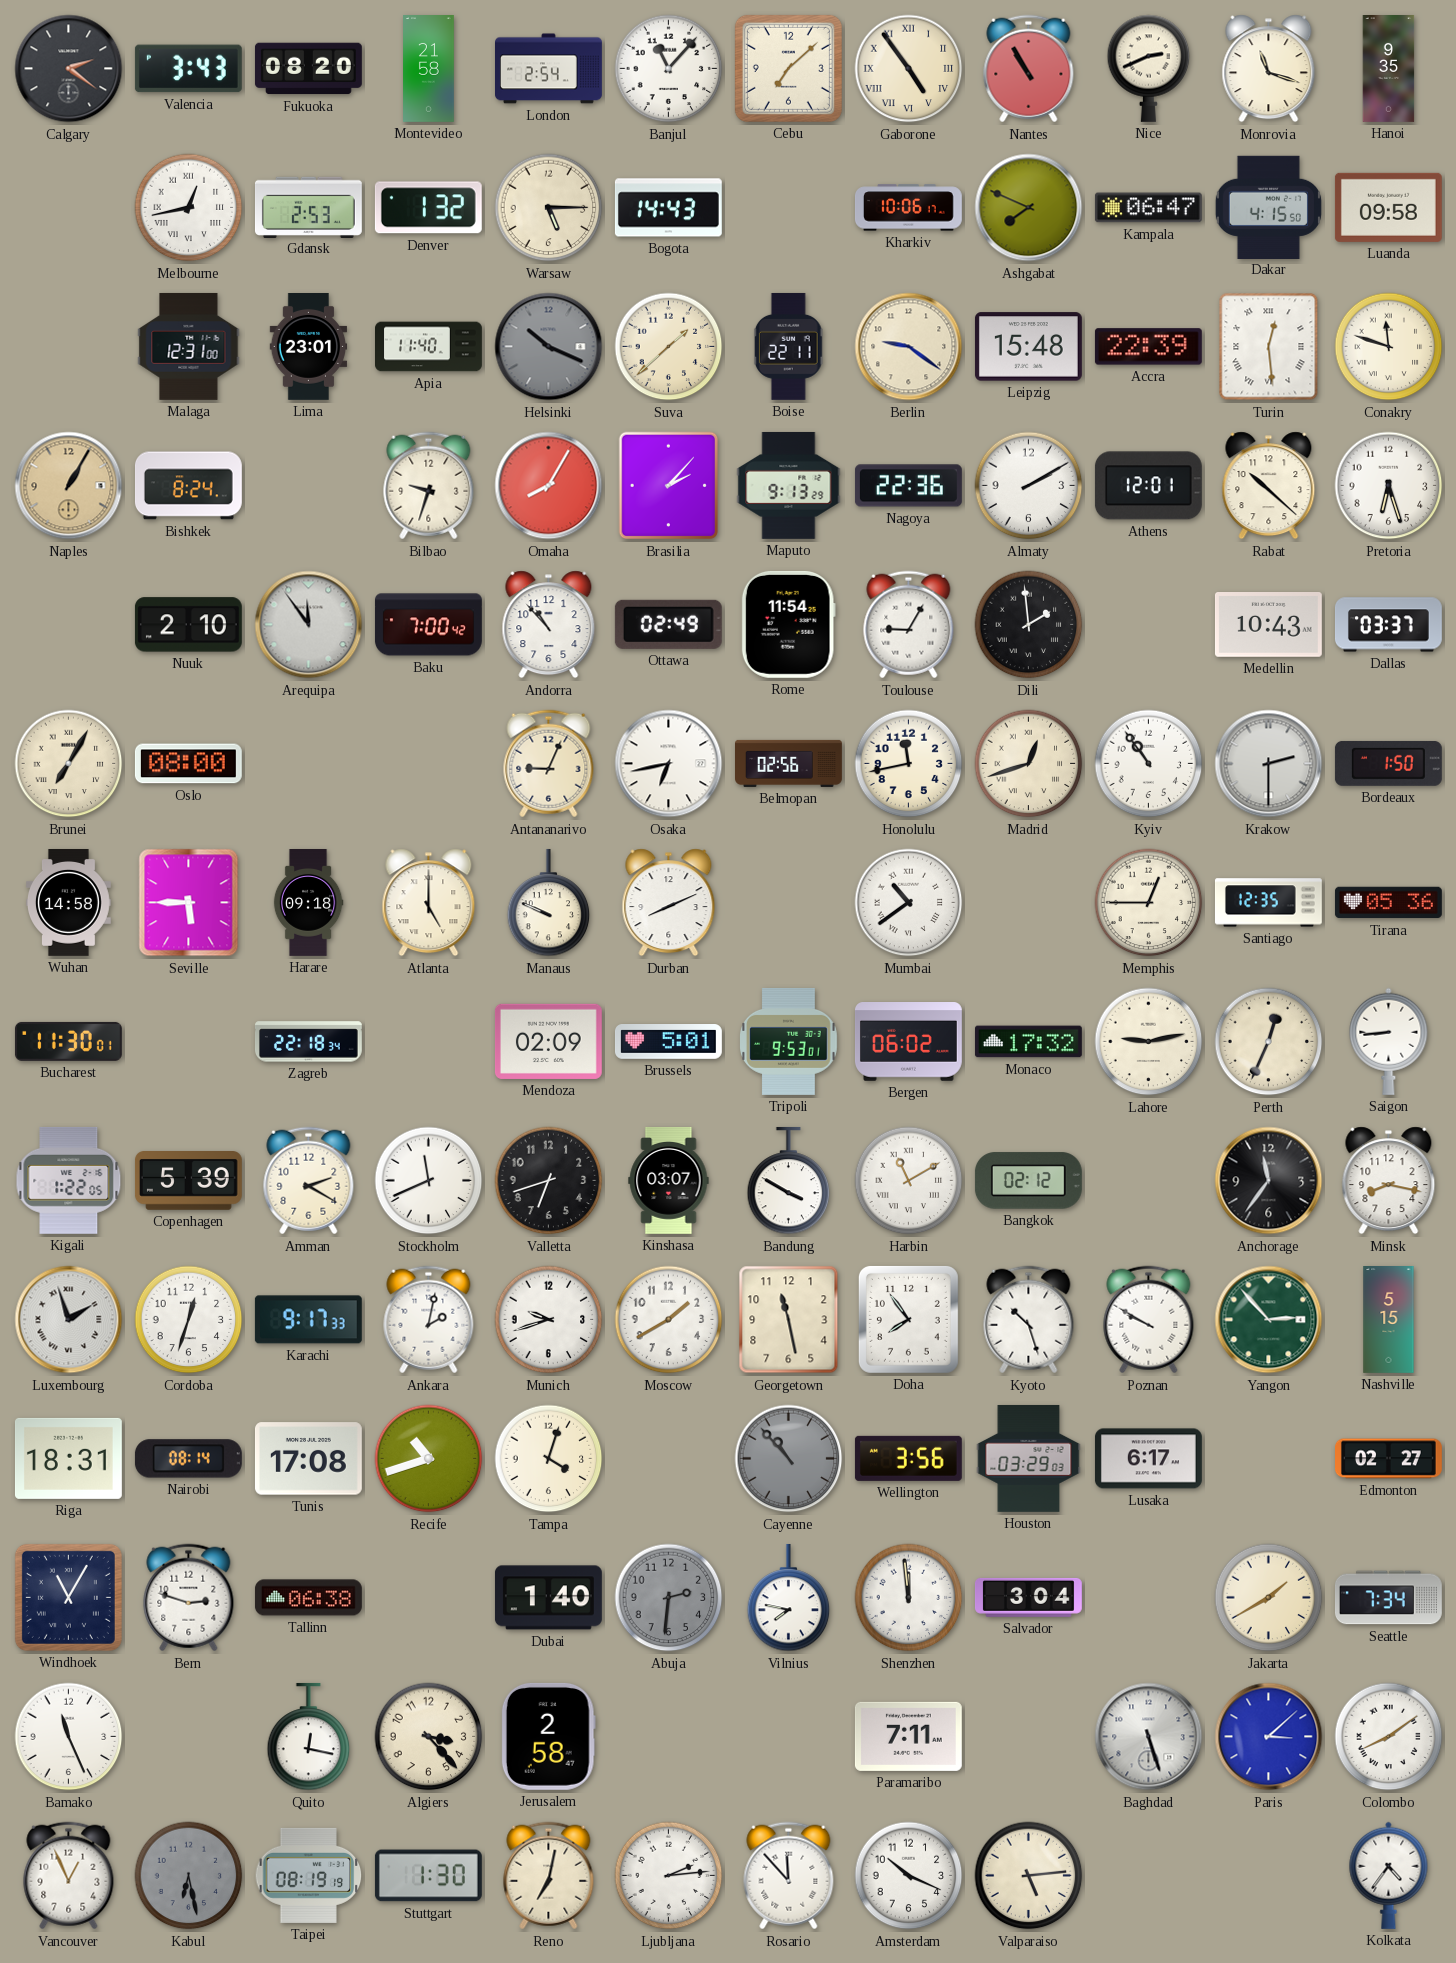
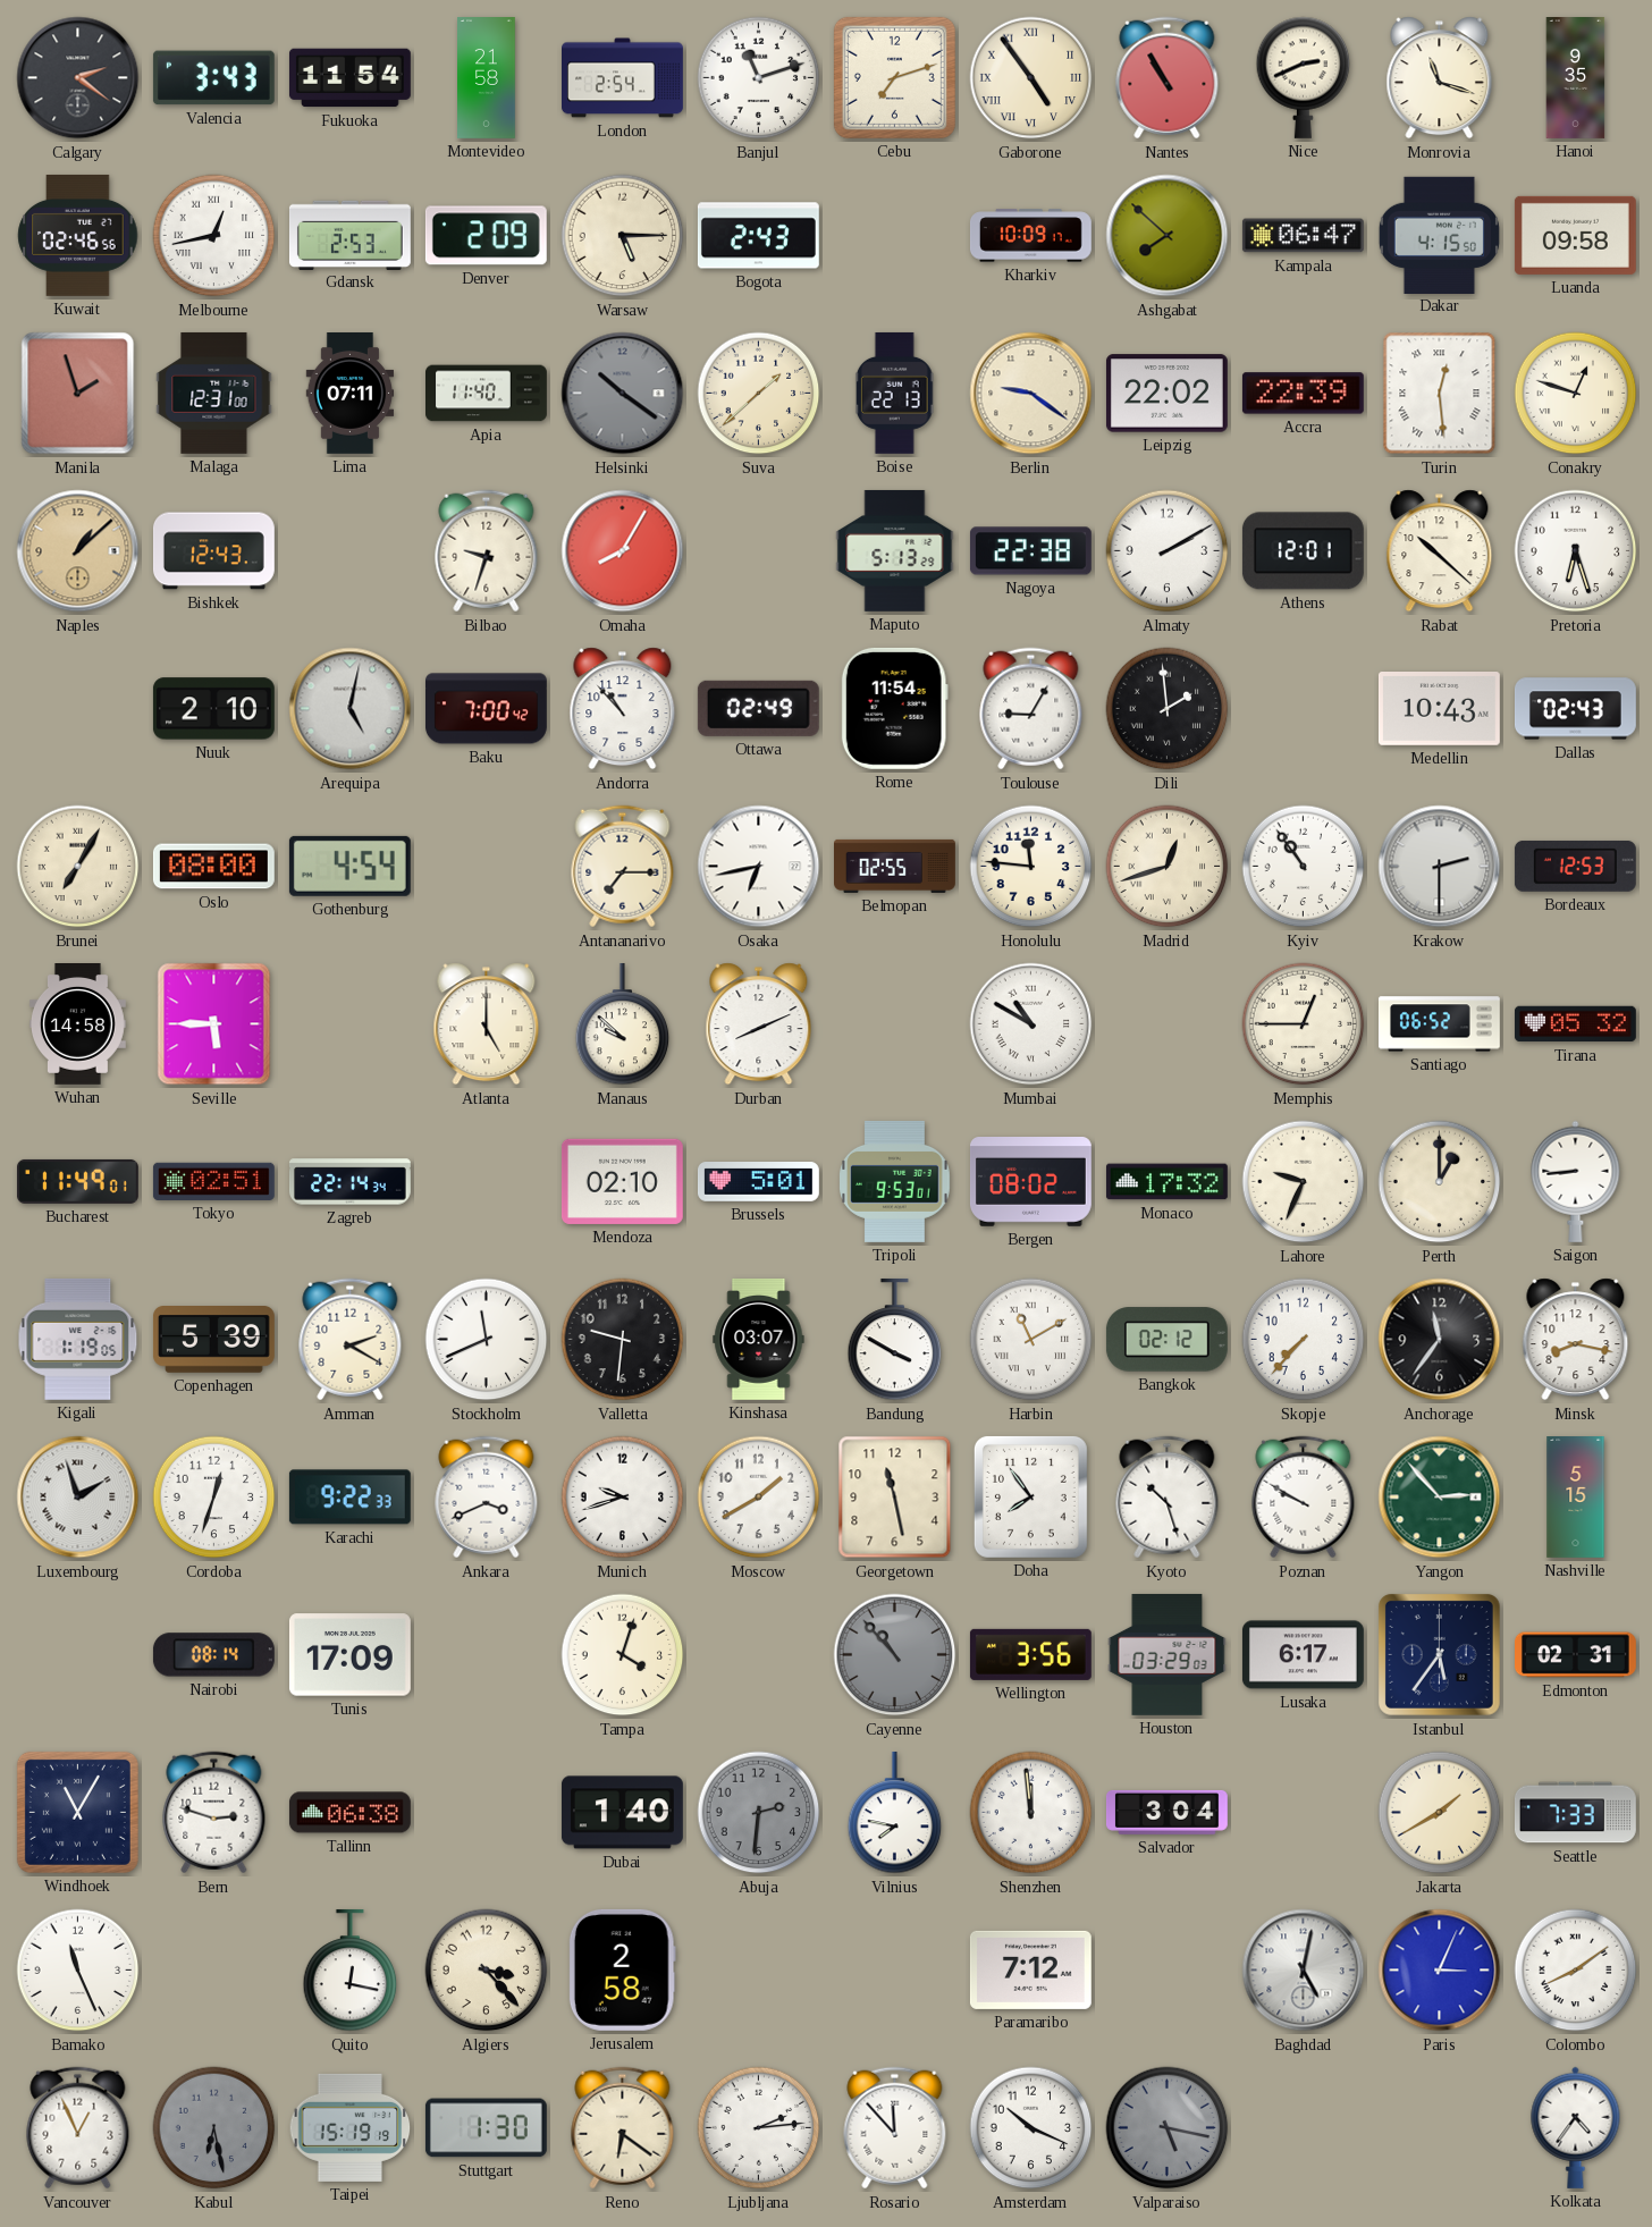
Fukuoka: 08:20 -> 11:54
Banjul: 11:07 -> 11:12
Cebu: 7:08 -> 7:12
Kuwait: none -> 02:46
Denver: 1:32 -> 2:09
Bogota: 14:43 -> 2:43
Kharkiv: 10:06 -> 10:09
Ashgabat: 7:49 -> 7:52
Manila: none -> 1:57
Lima: 23:01 -> 07:11
Helsinki: 10:19 -> 10:21
Boise: 22:11 -> 22:13
Leipzig: 15:48 -> 22:02
Conakry: 11:48 -> 12:48
Naples: 1:05 -> 1:08
Bishkek: 8:24 -> 12:43
Brasilia: 2:07 -> none
Maputo: 9:13 -> 5:13
Nagoya: 22:36 -> 22:38
Arequipa: 11:54 -> 5:02
Dallas: 03:37 -> 02:43
Gothenburg: none -> 4:54
Antananarivo: 9:04 -> 7:15
Belmopan: 02:56 -> 02:55
Honolulu: 11:43 -> 11:46
Bordeaux: 1:50 -> 12:53
Harare: 09:18 -> none
Manaus: 9:49 -> 9:52
Mumbai: 10:39 -> 10:50
Santiago: 12:35 -> 06:52
Tirana: 05:36 -> 05:32
Bucharest: 11:30 -> 11:49
Tokyo: none -> 02:51
Zagreb: 22:18 -> 22:14
Mendoza: 02:09 -> 02:10
Bergen: 06:02 -> 08:02
Lahore: 9:13 -> 9:34
Perth: 12:34 -> 1:00
Kigali: 1:22 -> 1:19
Valletta: 6:42 -> 9:31
Skopje: none -> 7:37
Karachi: 9:17 -> 9:22
Ankara: 2:02 -> 3:41
Riga: 18:31 -> none
Tunis: 17:08 -> 17:09
Recife: 10:42 -> none
Istanbul: none -> 5:36
Edmonton: 02:27 -> 02:31
Seattle: 7:34 -> 7:33
Paramaribo: 7:11 -> 7:12
Baghdad: 5:27 -> 5:02
Paris: 3:08 -> 3:04
Taipei: 08:19 -> 15:19
Reno: 7:02 -> 6:21
Valparaiso: 5:14 -> 5:17
Valparaiso dial: cream -> grey
